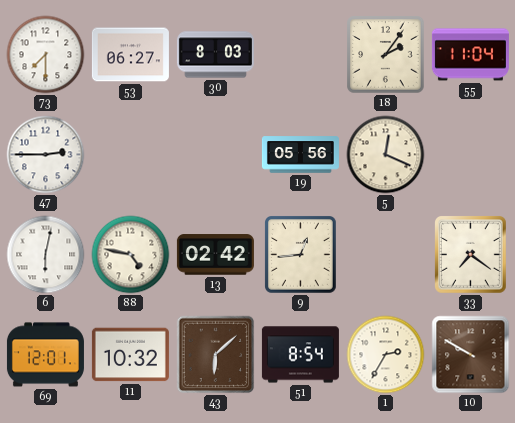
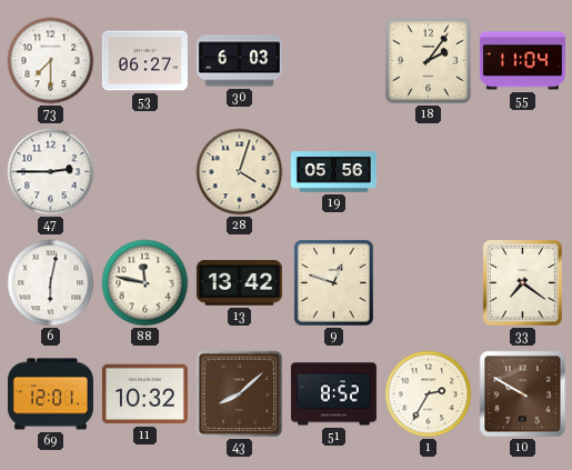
30: 8:03 -> 6:03
28: none -> 4:03
5: 12:19 -> none
88: 4:47 -> 11:47
13: 02:42 -> 13:42
9: 12:44 -> 12:48
43: 6:08 -> 8:08
51: 8:54 -> 8:52
